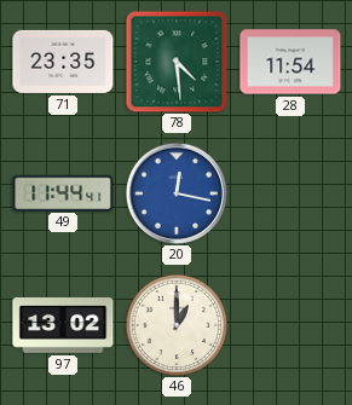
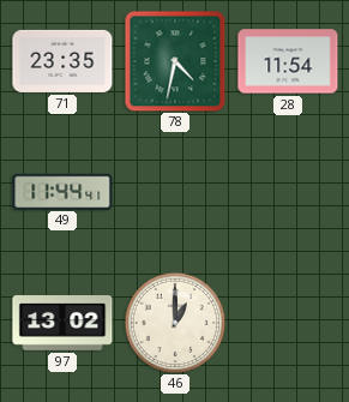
78: 4:29 -> 4:32
20: 12:17 -> none
